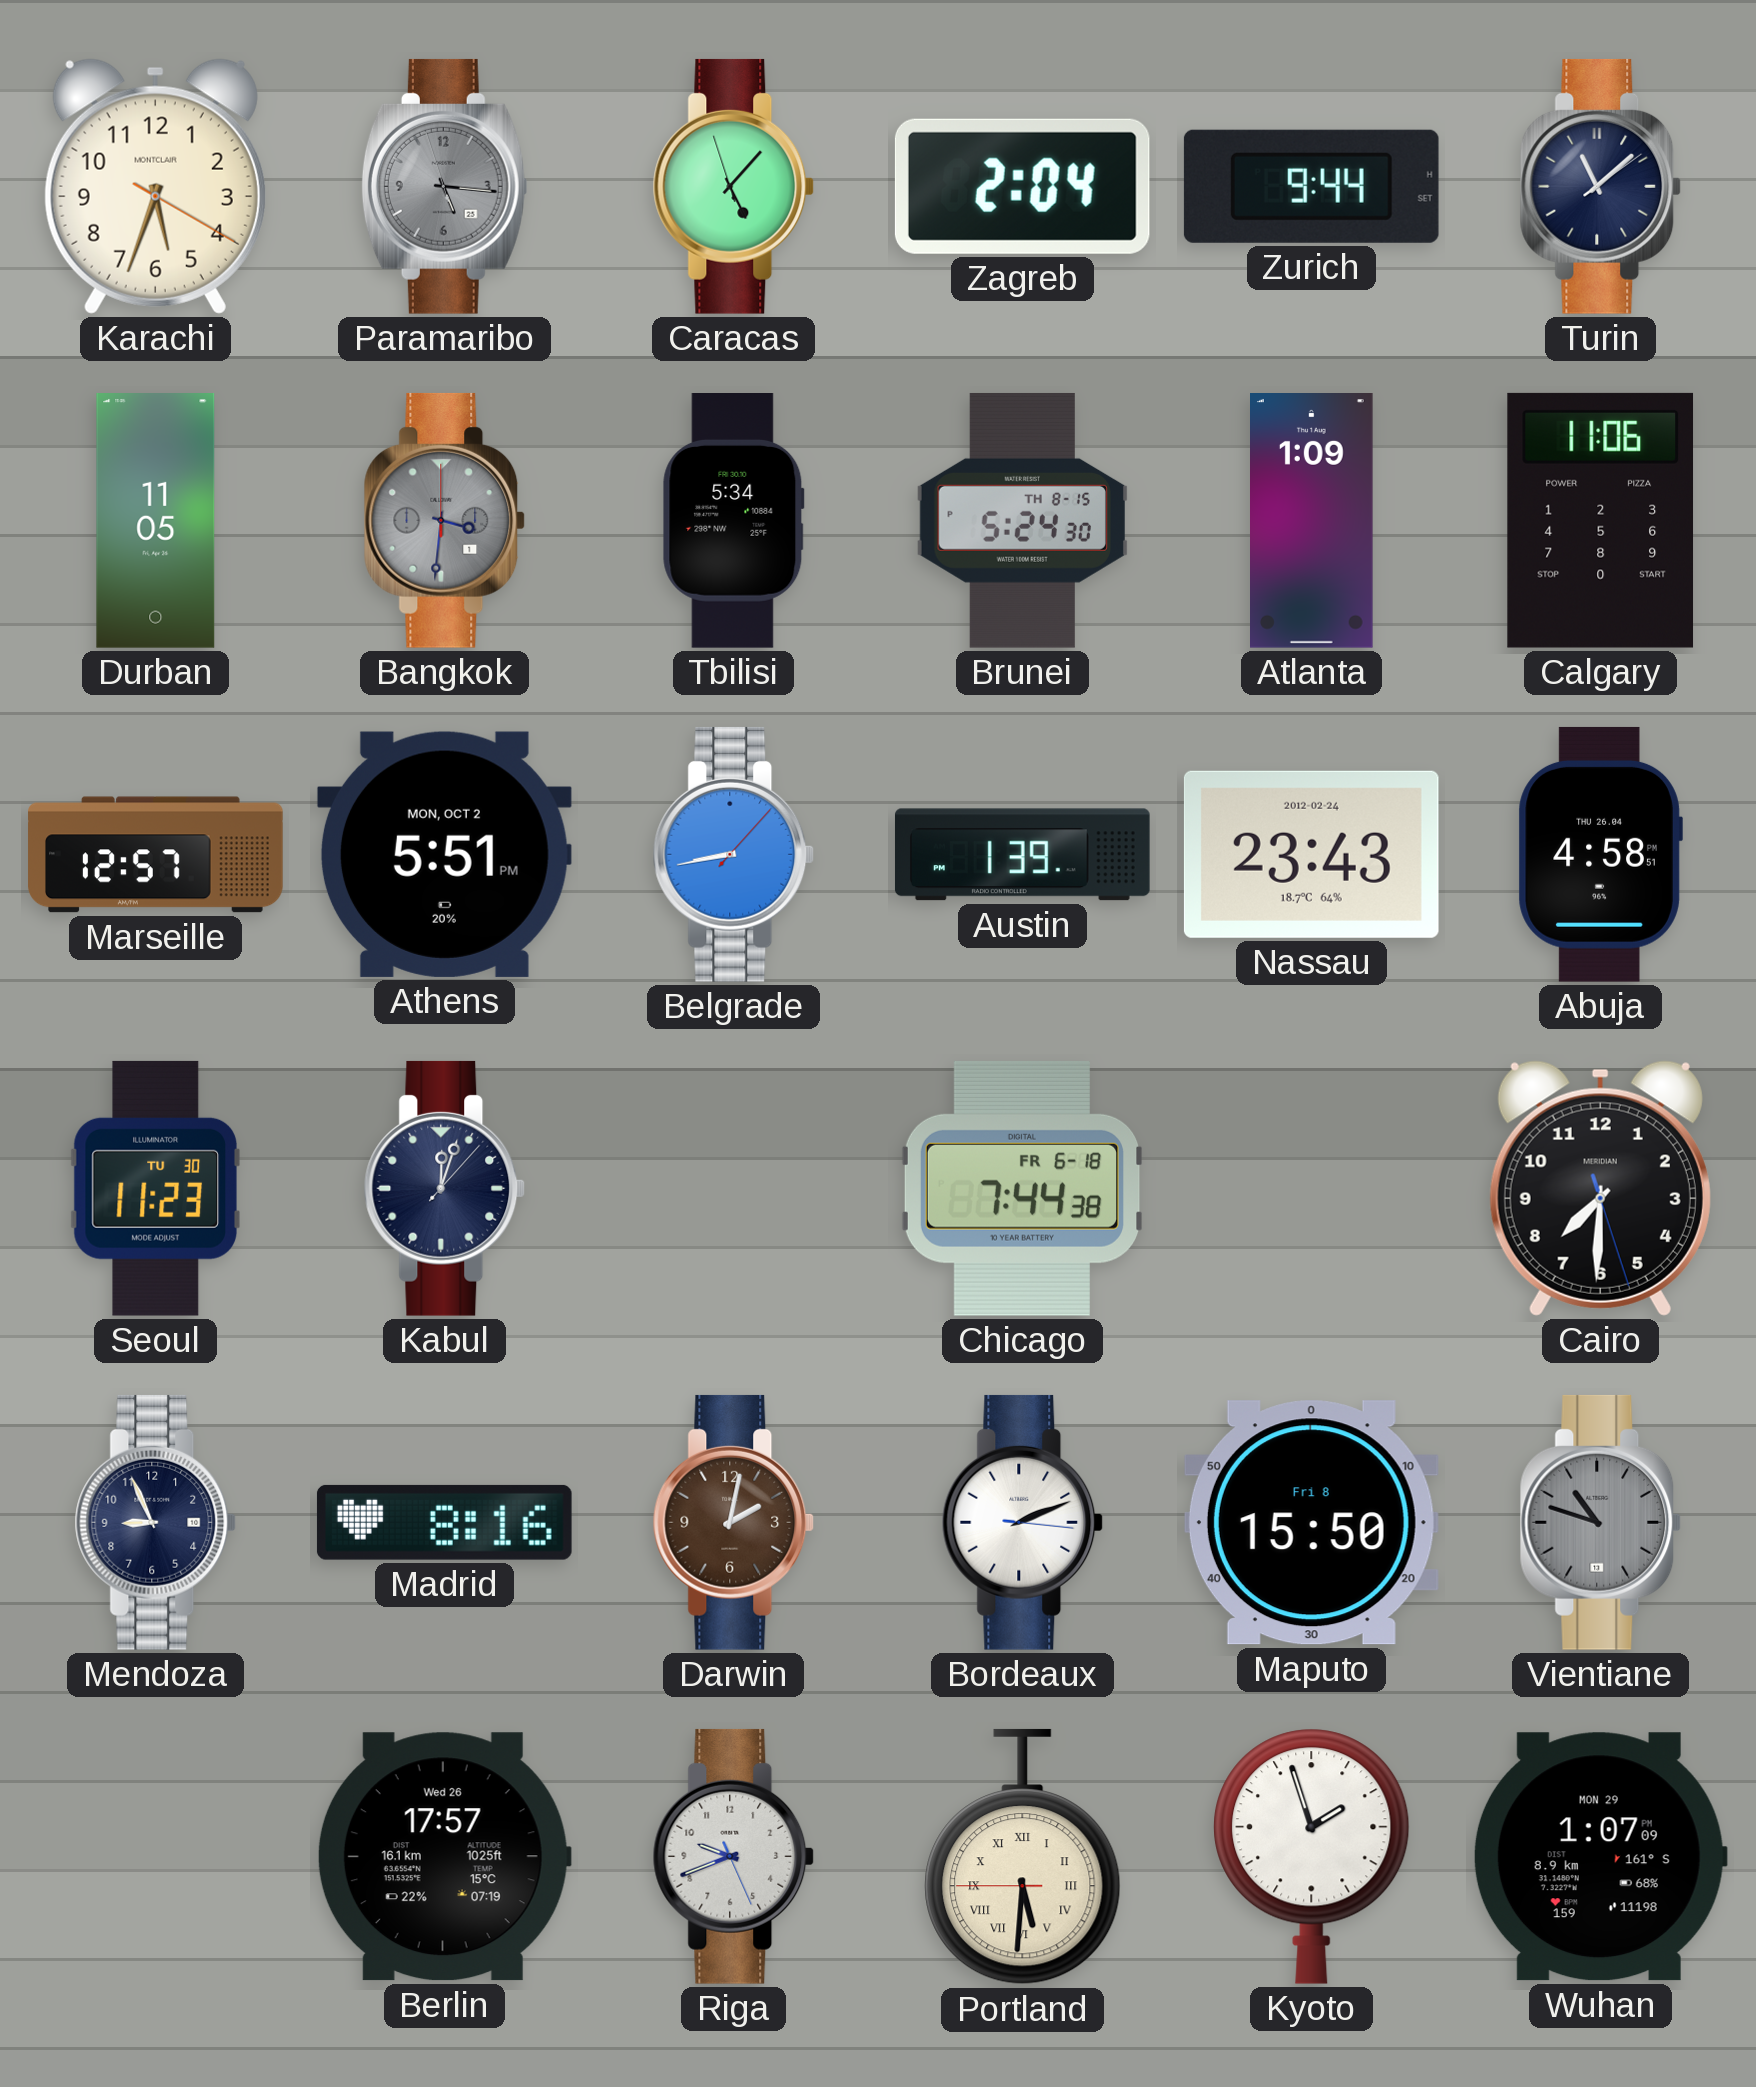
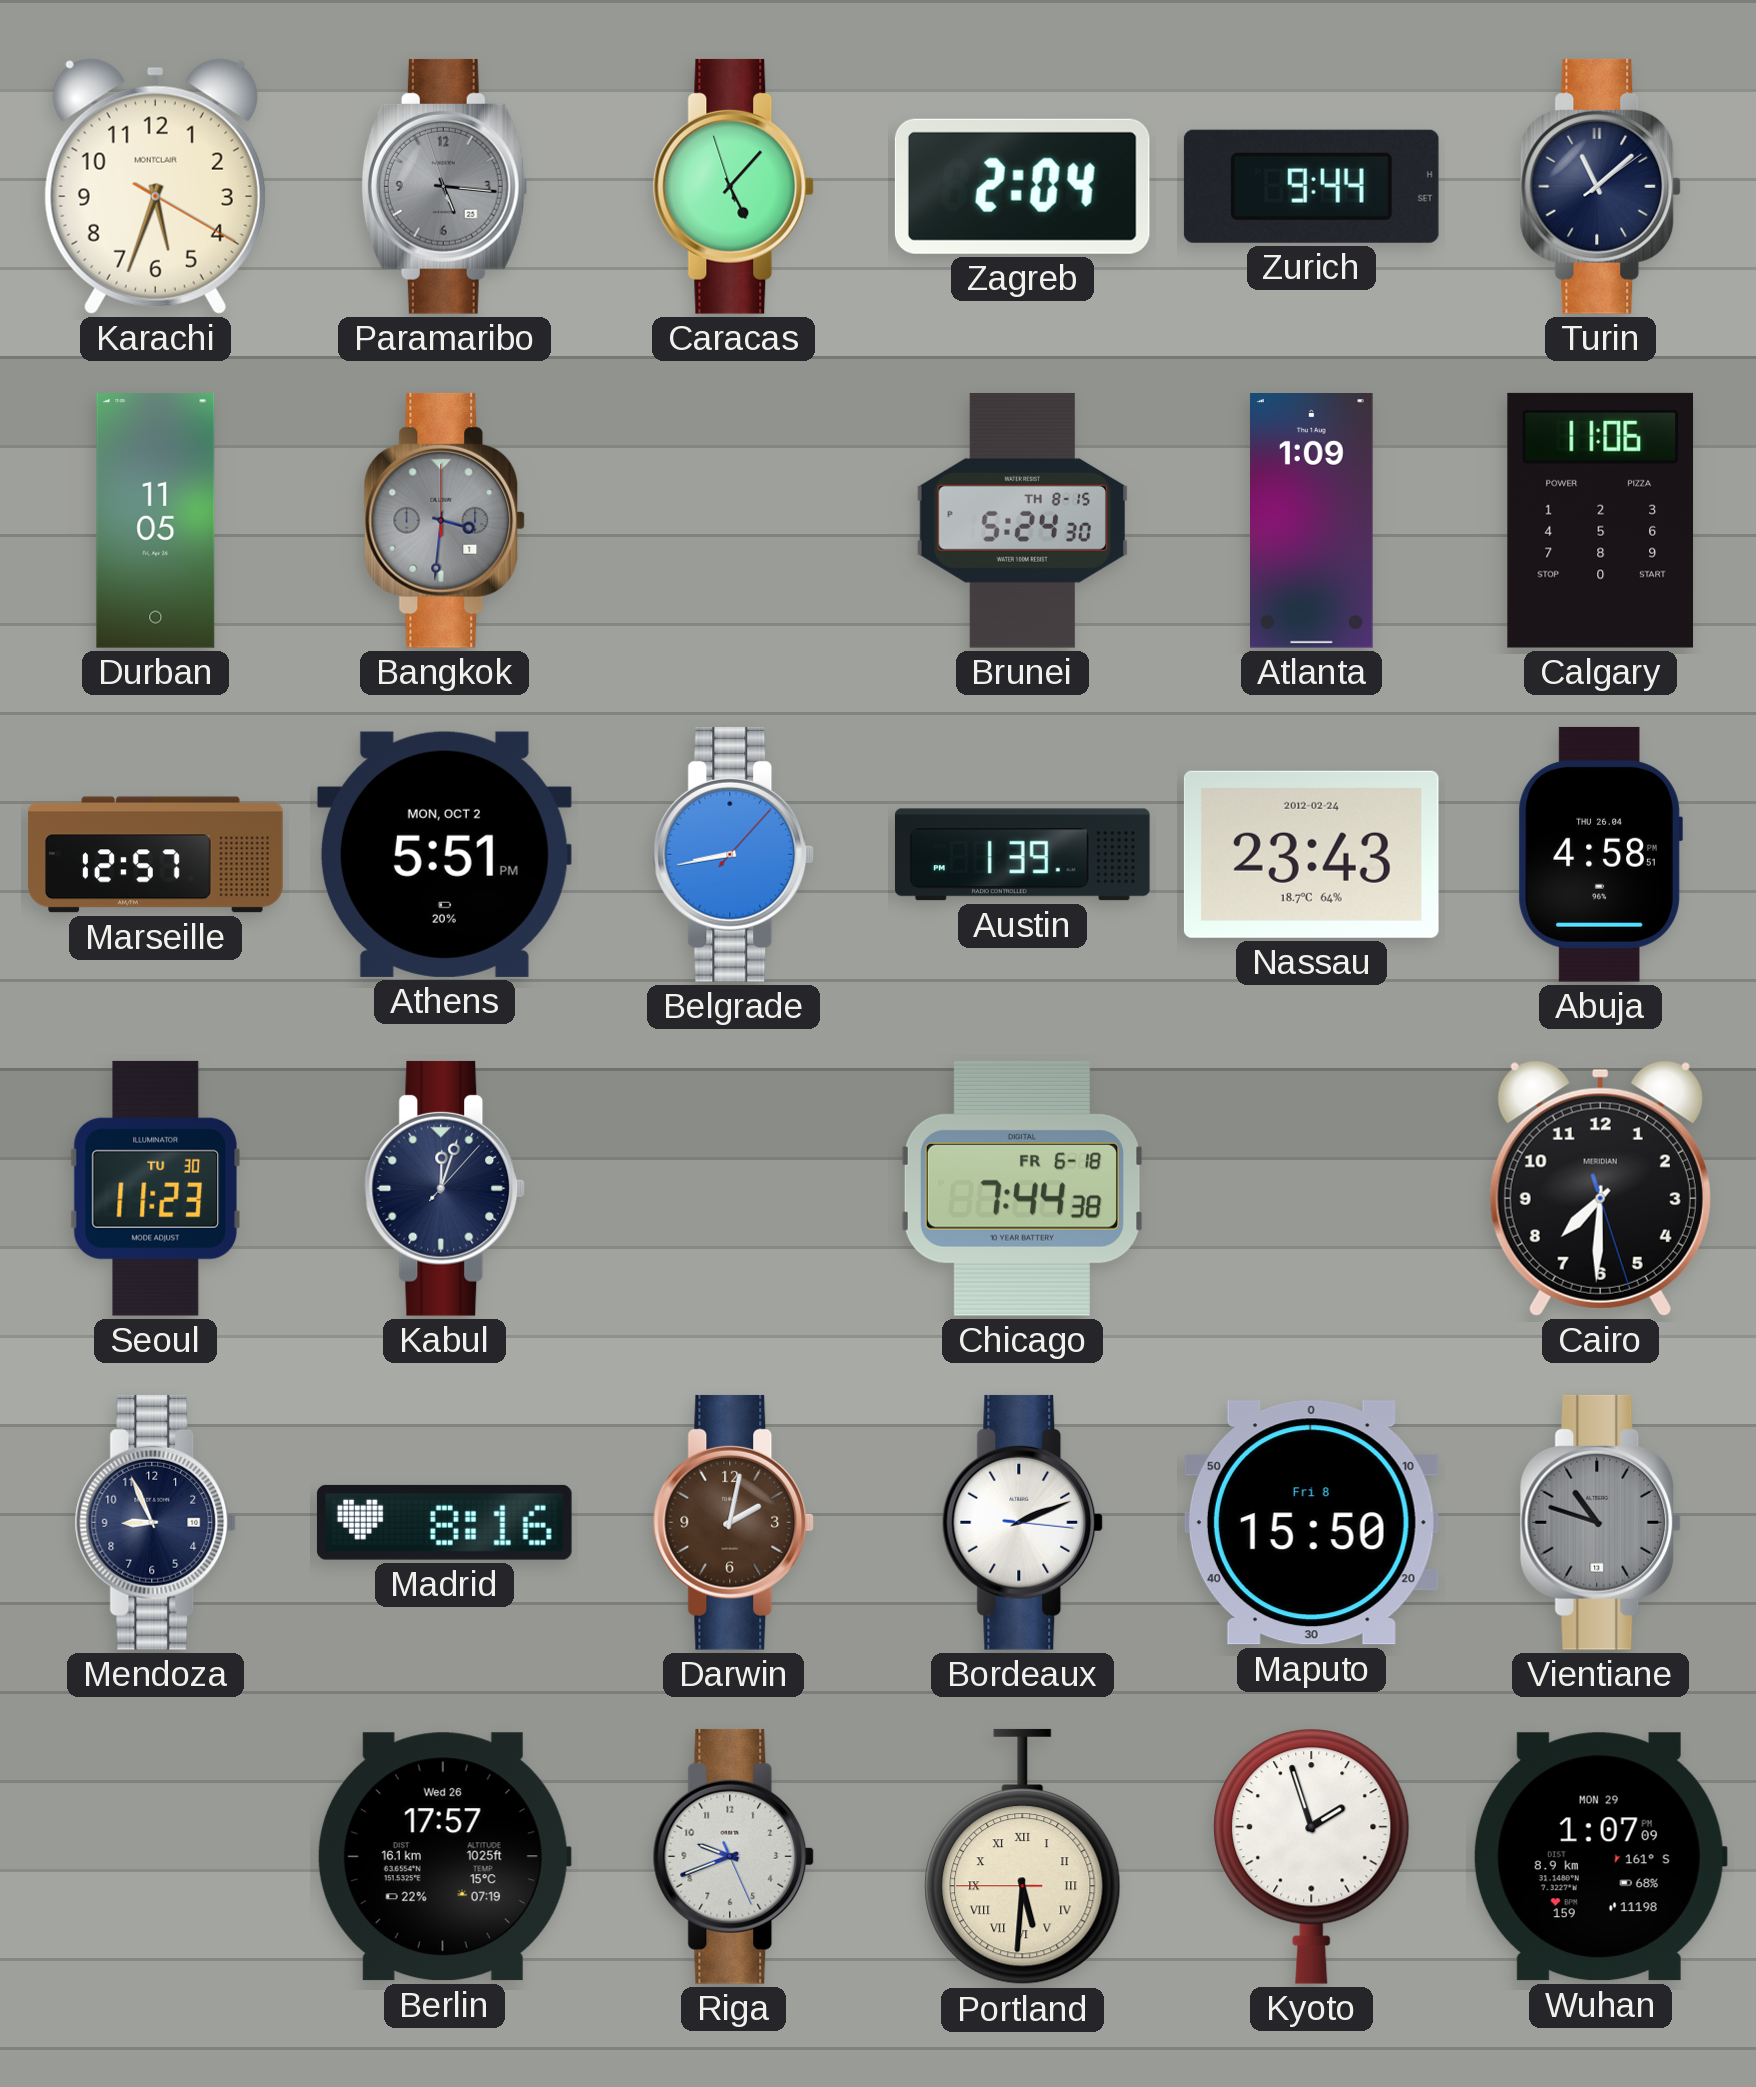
Tbilisi: 5:34 -> none
